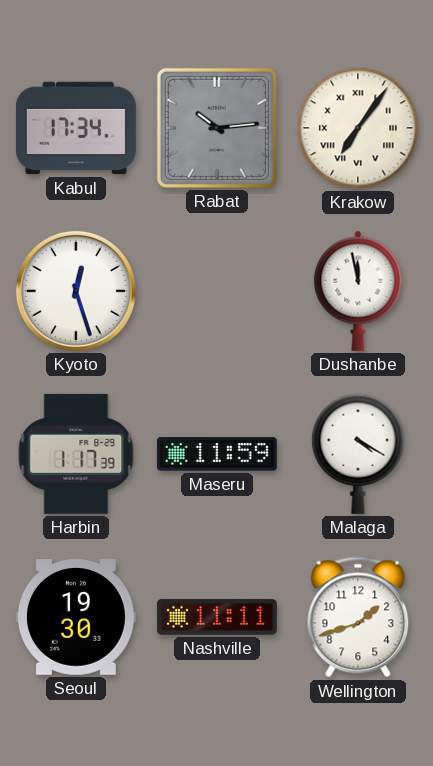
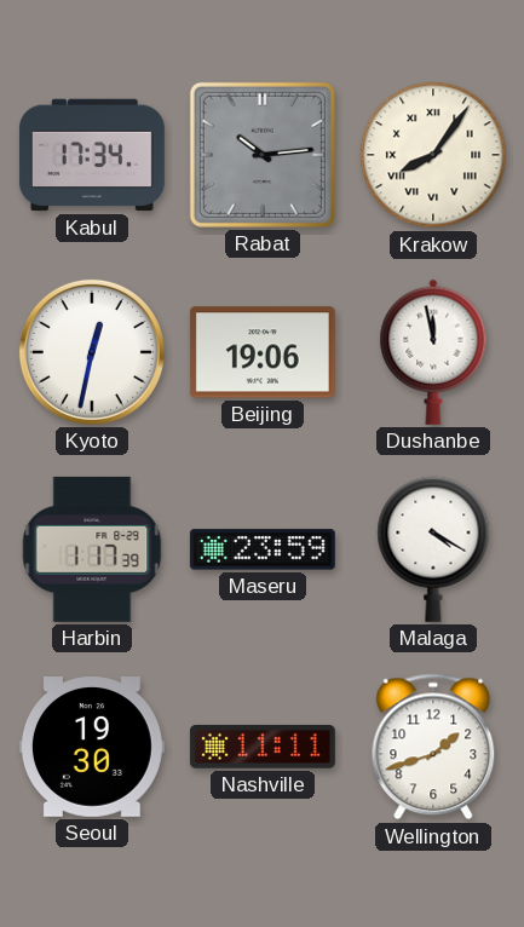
Krakow: 7:06 -> 8:06
Kyoto: 12:27 -> 12:32
Beijing: none -> 19:06
Maseru: 11:59 -> 23:59
